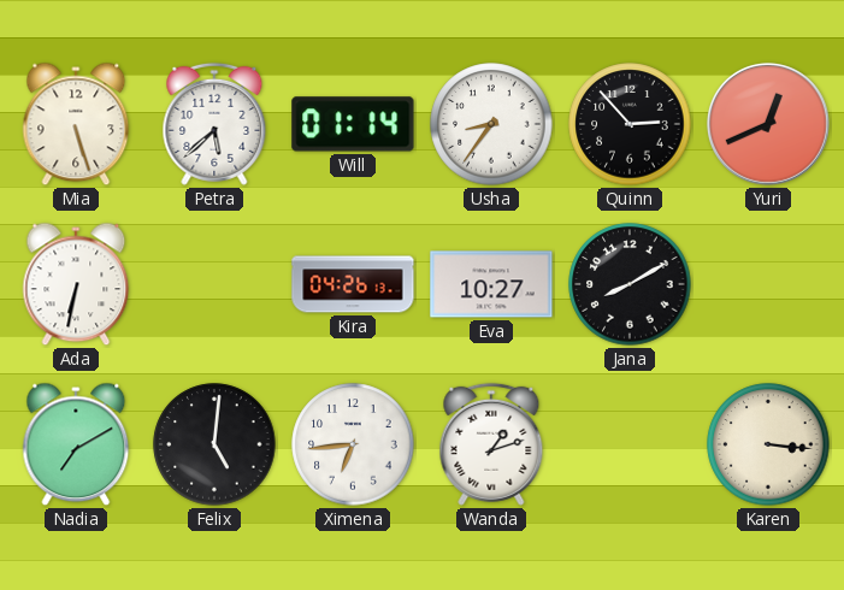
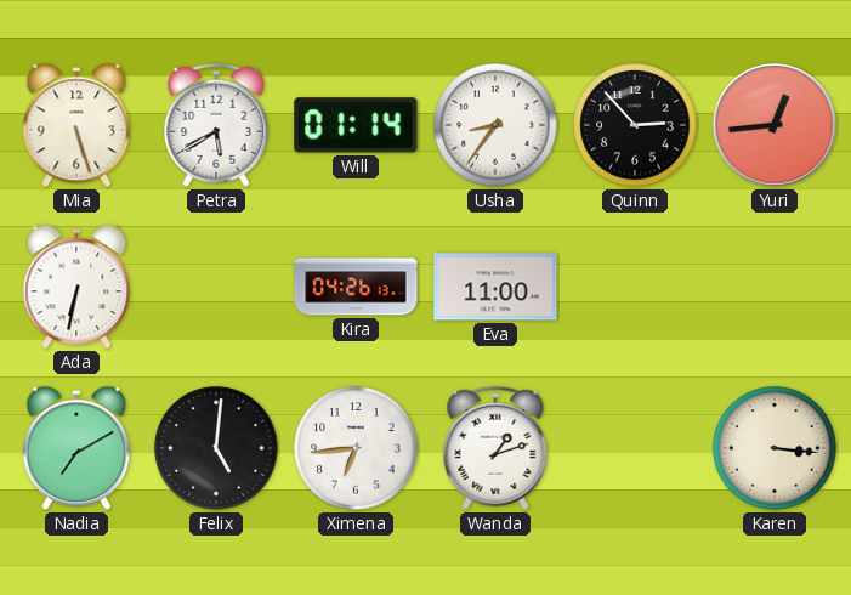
Petra: 5:38 -> 5:40
Yuri: 12:41 -> 12:44
Eva: 10:27 -> 11:00
Jana: 8:10 -> none
